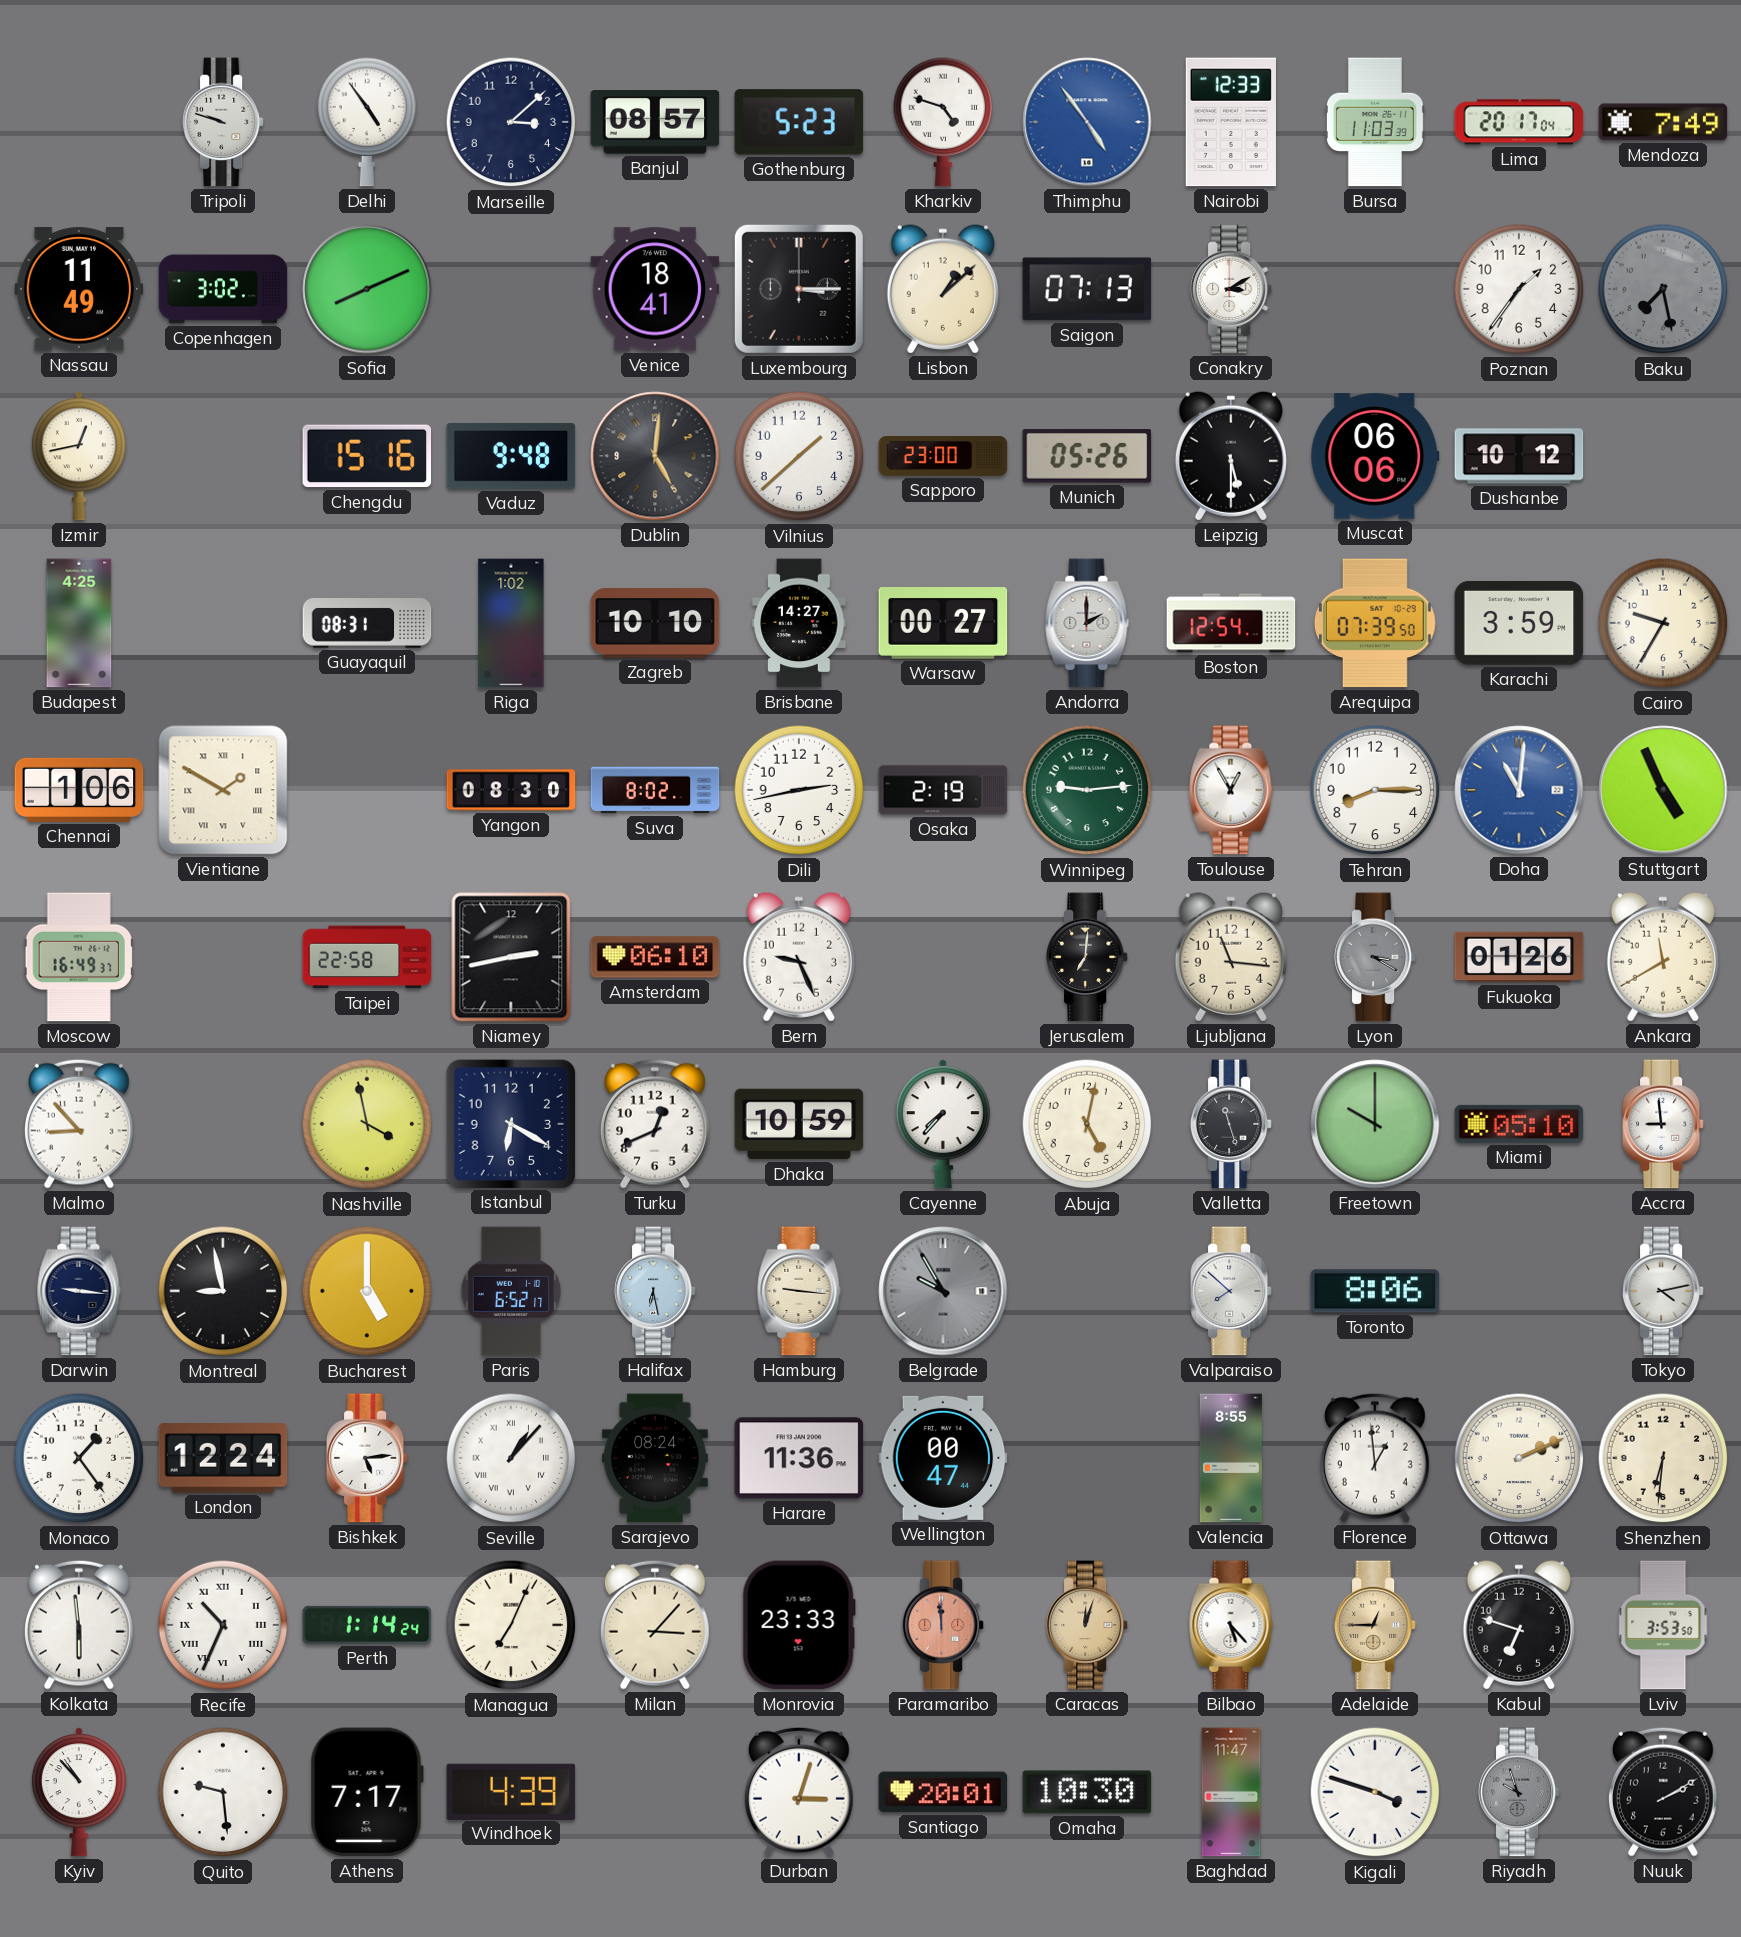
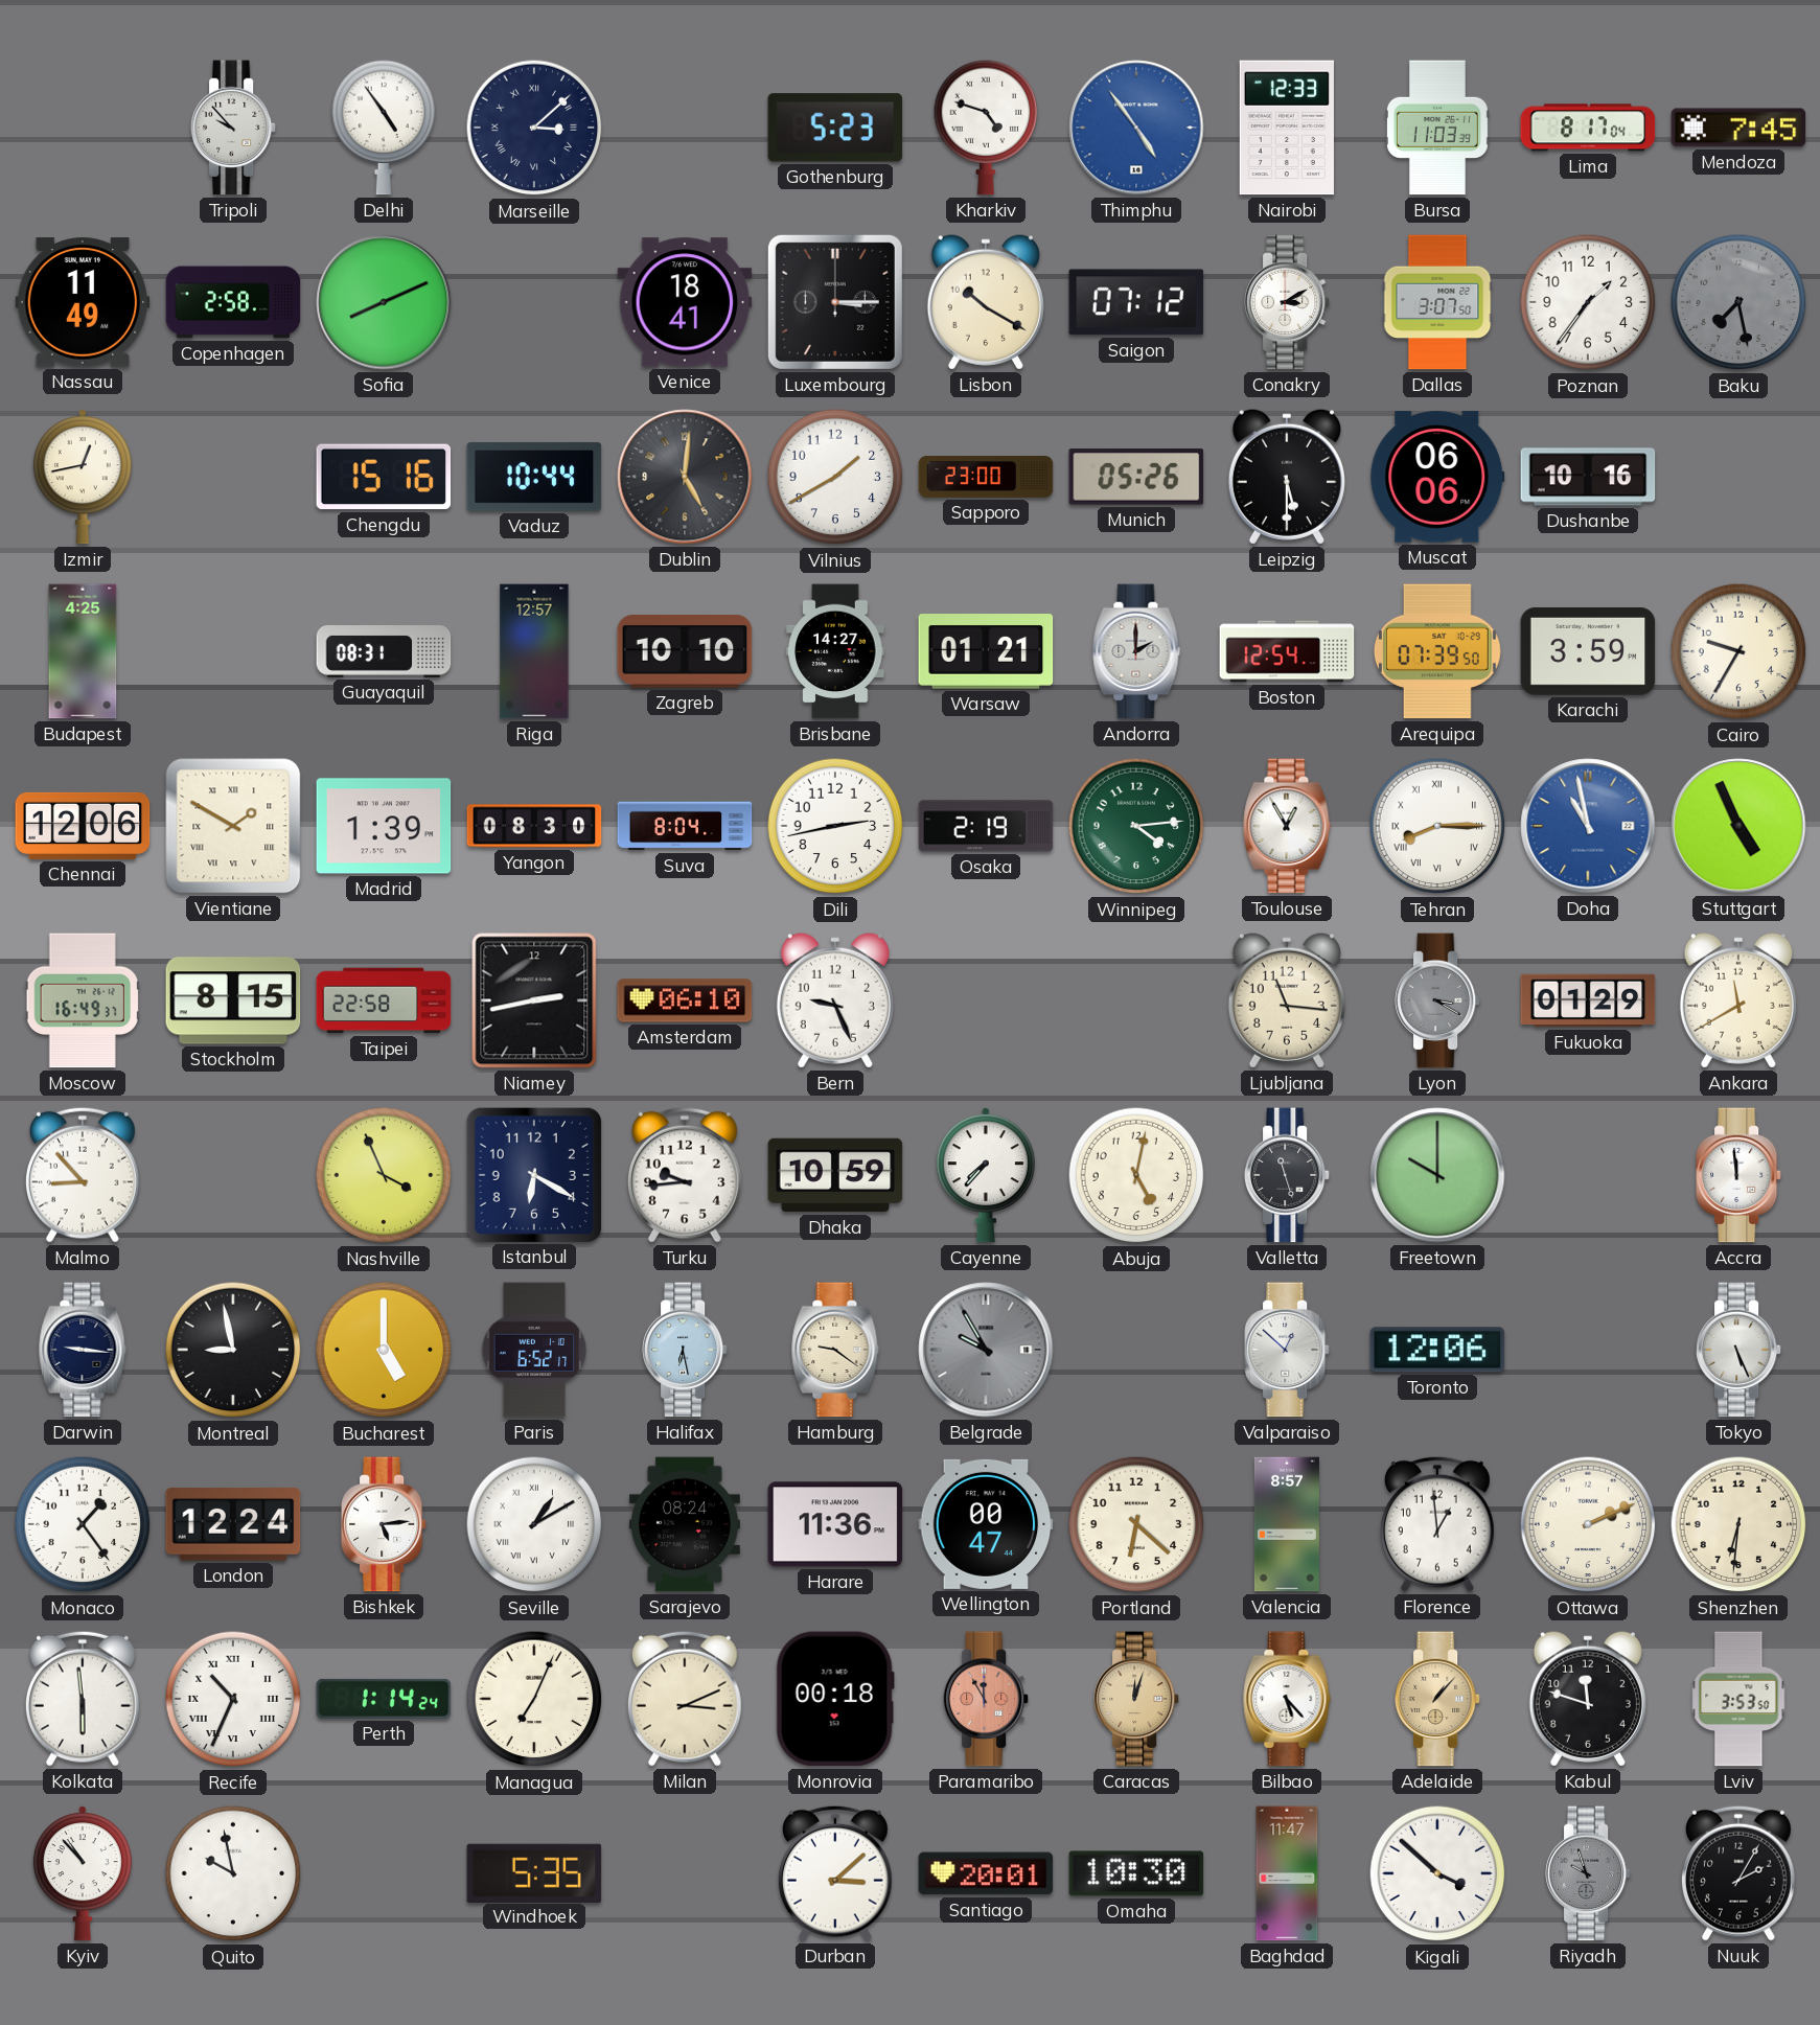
Tripoli: 9:48 -> 9:53
Marseille numerals: Arabic -> Roman
Banjul: 08:57 -> none
Lima: 20:17 -> 8:17
Mendoza: 7:49 -> 7:45
Copenhagen: 3:02 -> 2:58
Lisbon: 1:08 -> 10:20
Saigon: 07:13 -> 07:12
Dallas: none -> 3:07
Vaduz: 9:48 -> 10:44
Vilnius: 1:38 -> 1:40
Dushanbe: 10:12 -> 10:16
Riga: 1:02 -> 12:57
Warsaw: 00:27 -> 01:21
Chennai: 1:06 -> 12:06
Madrid: none -> 1:39
Suva: 8:02 -> 8:04
Winnipeg: 9:14 -> 4:14
Tehran numerals: Arabic -> Roman
Doha: 11:01 -> 10:58
Stockholm: none -> 8:15
Jerusalem: 7:01 -> none
Fukuoka: 01:26 -> 01:29
Nashville: 3:58 -> 3:56
Turku: 12:41 -> 9:44
Miami: 05:10 -> none
Accra: 8:59 -> 11:59
Hamburg: 9:16 -> 9:21
Valparaiso: 7:52 -> 12:52
Toronto: 8:06 -> 12:06
Tokyo: 4:13 -> 5:26
Seville: 1:07 -> 1:10
Portland: none -> 6:22
Valencia: 8:55 -> 8:57
Milan: 3:07 -> 3:11
Monrovia: 23:33 -> 00:18
Paramaribo: 11:59 -> 11:55
Adelaide: 12:45 -> 1:07
Kabul: 6:48 -> 11:48
Quito: 9:29 -> 9:58
Athens: 7:17 -> none
Windhoek: 4:39 -> 5:35
Durban: 3:03 -> 3:08
Kigali: 3:48 -> 3:52
Nuuk: 2:10 -> 2:05
